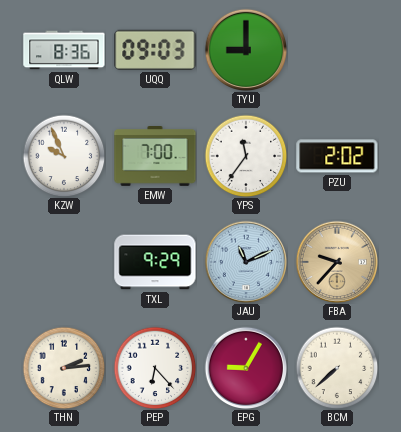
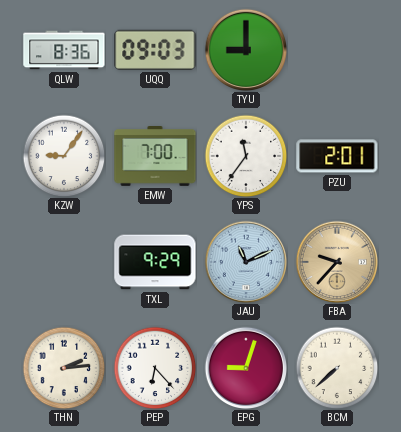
KZW: 9:56 -> 9:06
PZU: 2:02 -> 2:01
EPG: 9:05 -> 9:03
